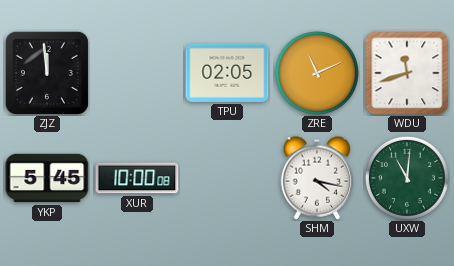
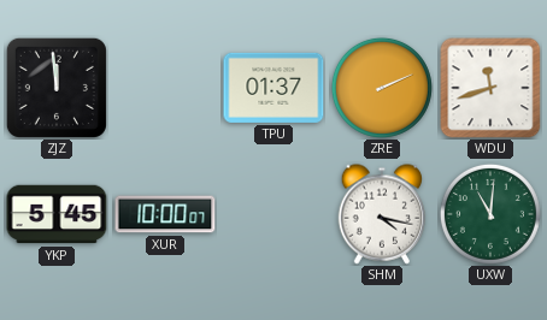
TPU: 02:05 -> 01:37
ZRE: 11:11 -> 2:11
XUR: 10:00:08 -> 10:00:07
